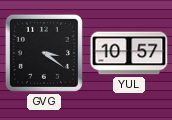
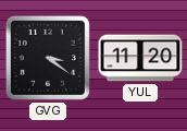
YUL: 10:57 -> 11:20
